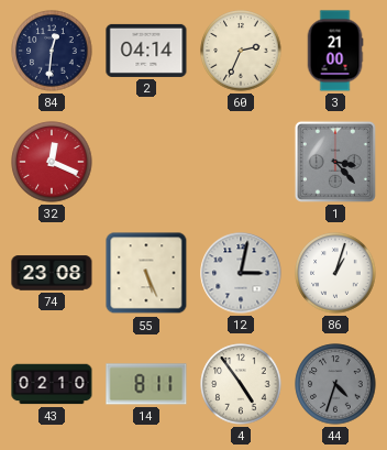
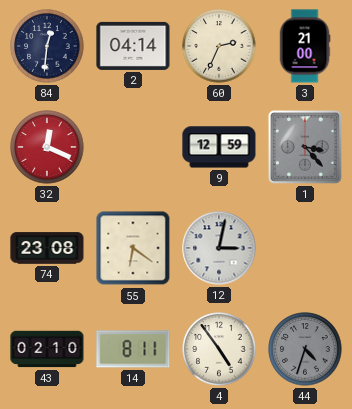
9: none -> 12:59
55: 5:26 -> 6:21
86: 1:03 -> none
